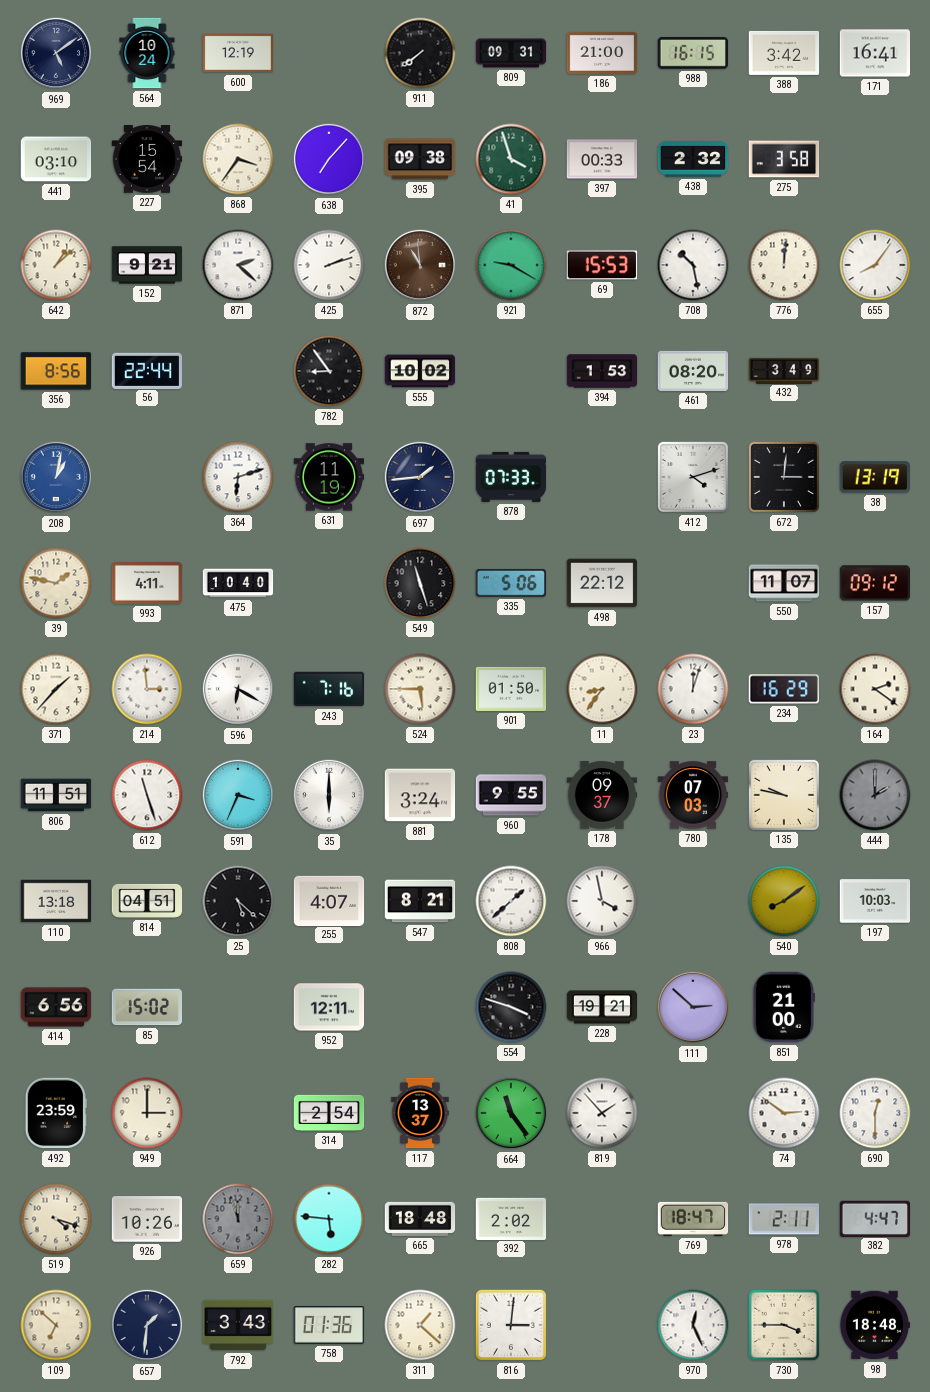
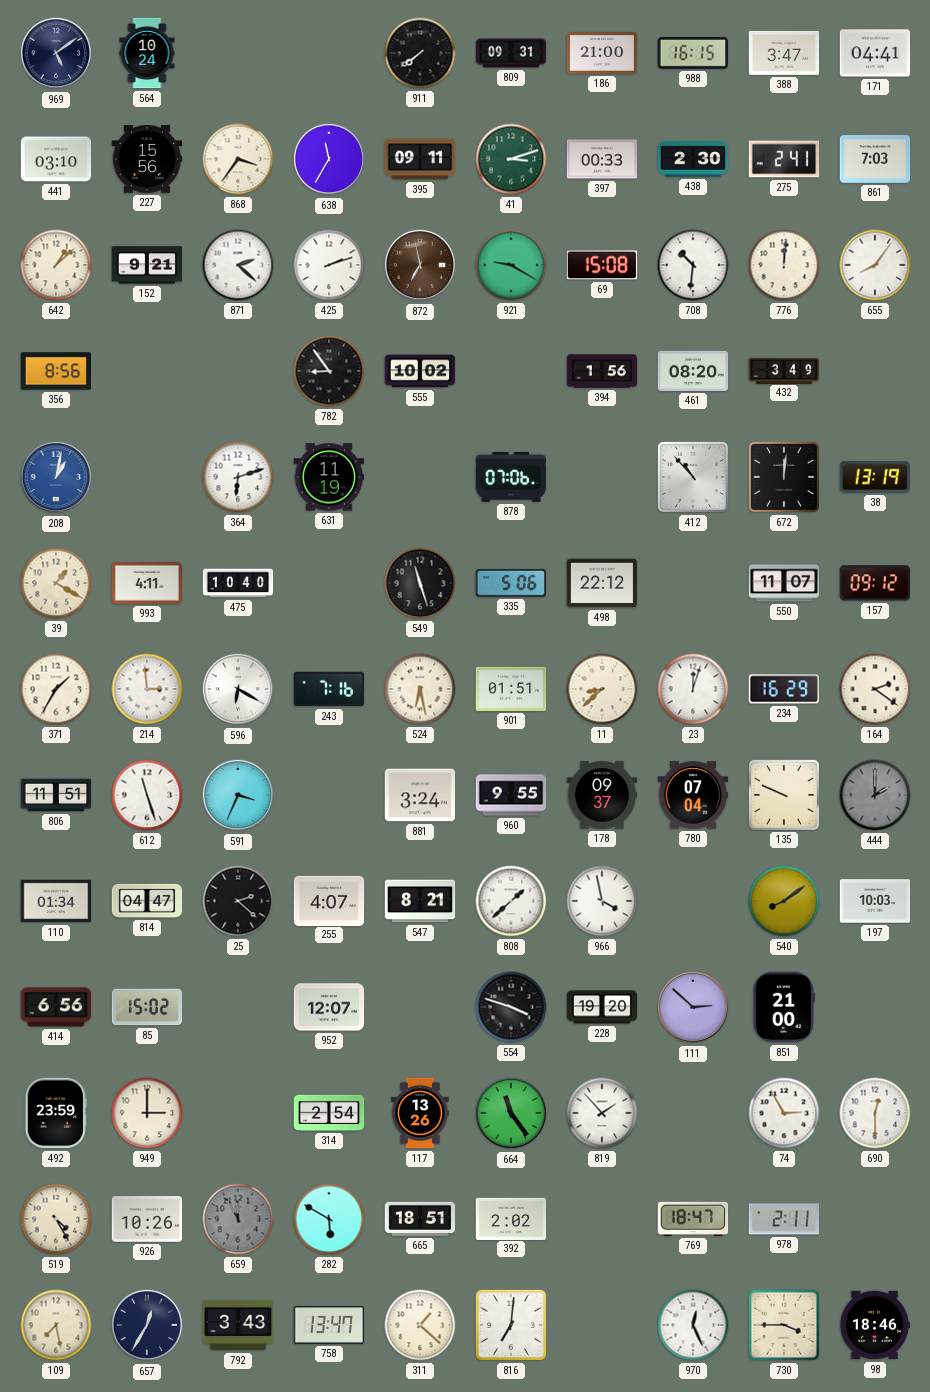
600: 12:19 -> none
388: 3:42 -> 3:47
171: 16:41 -> 04:41
227: 15:54 -> 15:56
638: 7:07 -> 11:35
395: 09:38 -> 09:11
41: 3:57 -> 3:12
438: 2:32 -> 2:30
275: 3:58 -> 2:41
861: none -> 7:03
872: 10:59 -> 6:58
69: 15:53 -> 15:08
708: 10:28 -> 10:31
56: 22:44 -> none
394: 1:53 -> 1:56
697: 1:44 -> none
878: 07:33 -> 07:06
412: 4:12 -> 10:53
672: 3:01 -> 12:01
39: 1:47 -> 1:20
371: 1:37 -> 1:35
524: 5:45 -> 6:28
901: 01:50 -> 01:51
11: 8:36 -> 8:38
35: 6:00 -> none
780: 07:03 -> 07:04
135: 9:47 -> 9:49
110: 13:18 -> 01:34
814: 04:51 -> 04:47
25: 5:22 -> 2:22
952: 12:11 -> 12:07
228: 19:21 -> 19:20
117: 13:37 -> 13:26
74: 2:51 -> 2:55
519: 4:18 -> 4:25
659: 11:57 -> 11:55
282: 5:46 -> 5:50
665: 18:48 -> 18:51
382: 4:47 -> none
109: 6:52 -> 7:28
657: 1:31 -> 12:35
758: 01:36 -> 13:47
816: 3:01 -> 7:01
98: 18:48 -> 18:46
